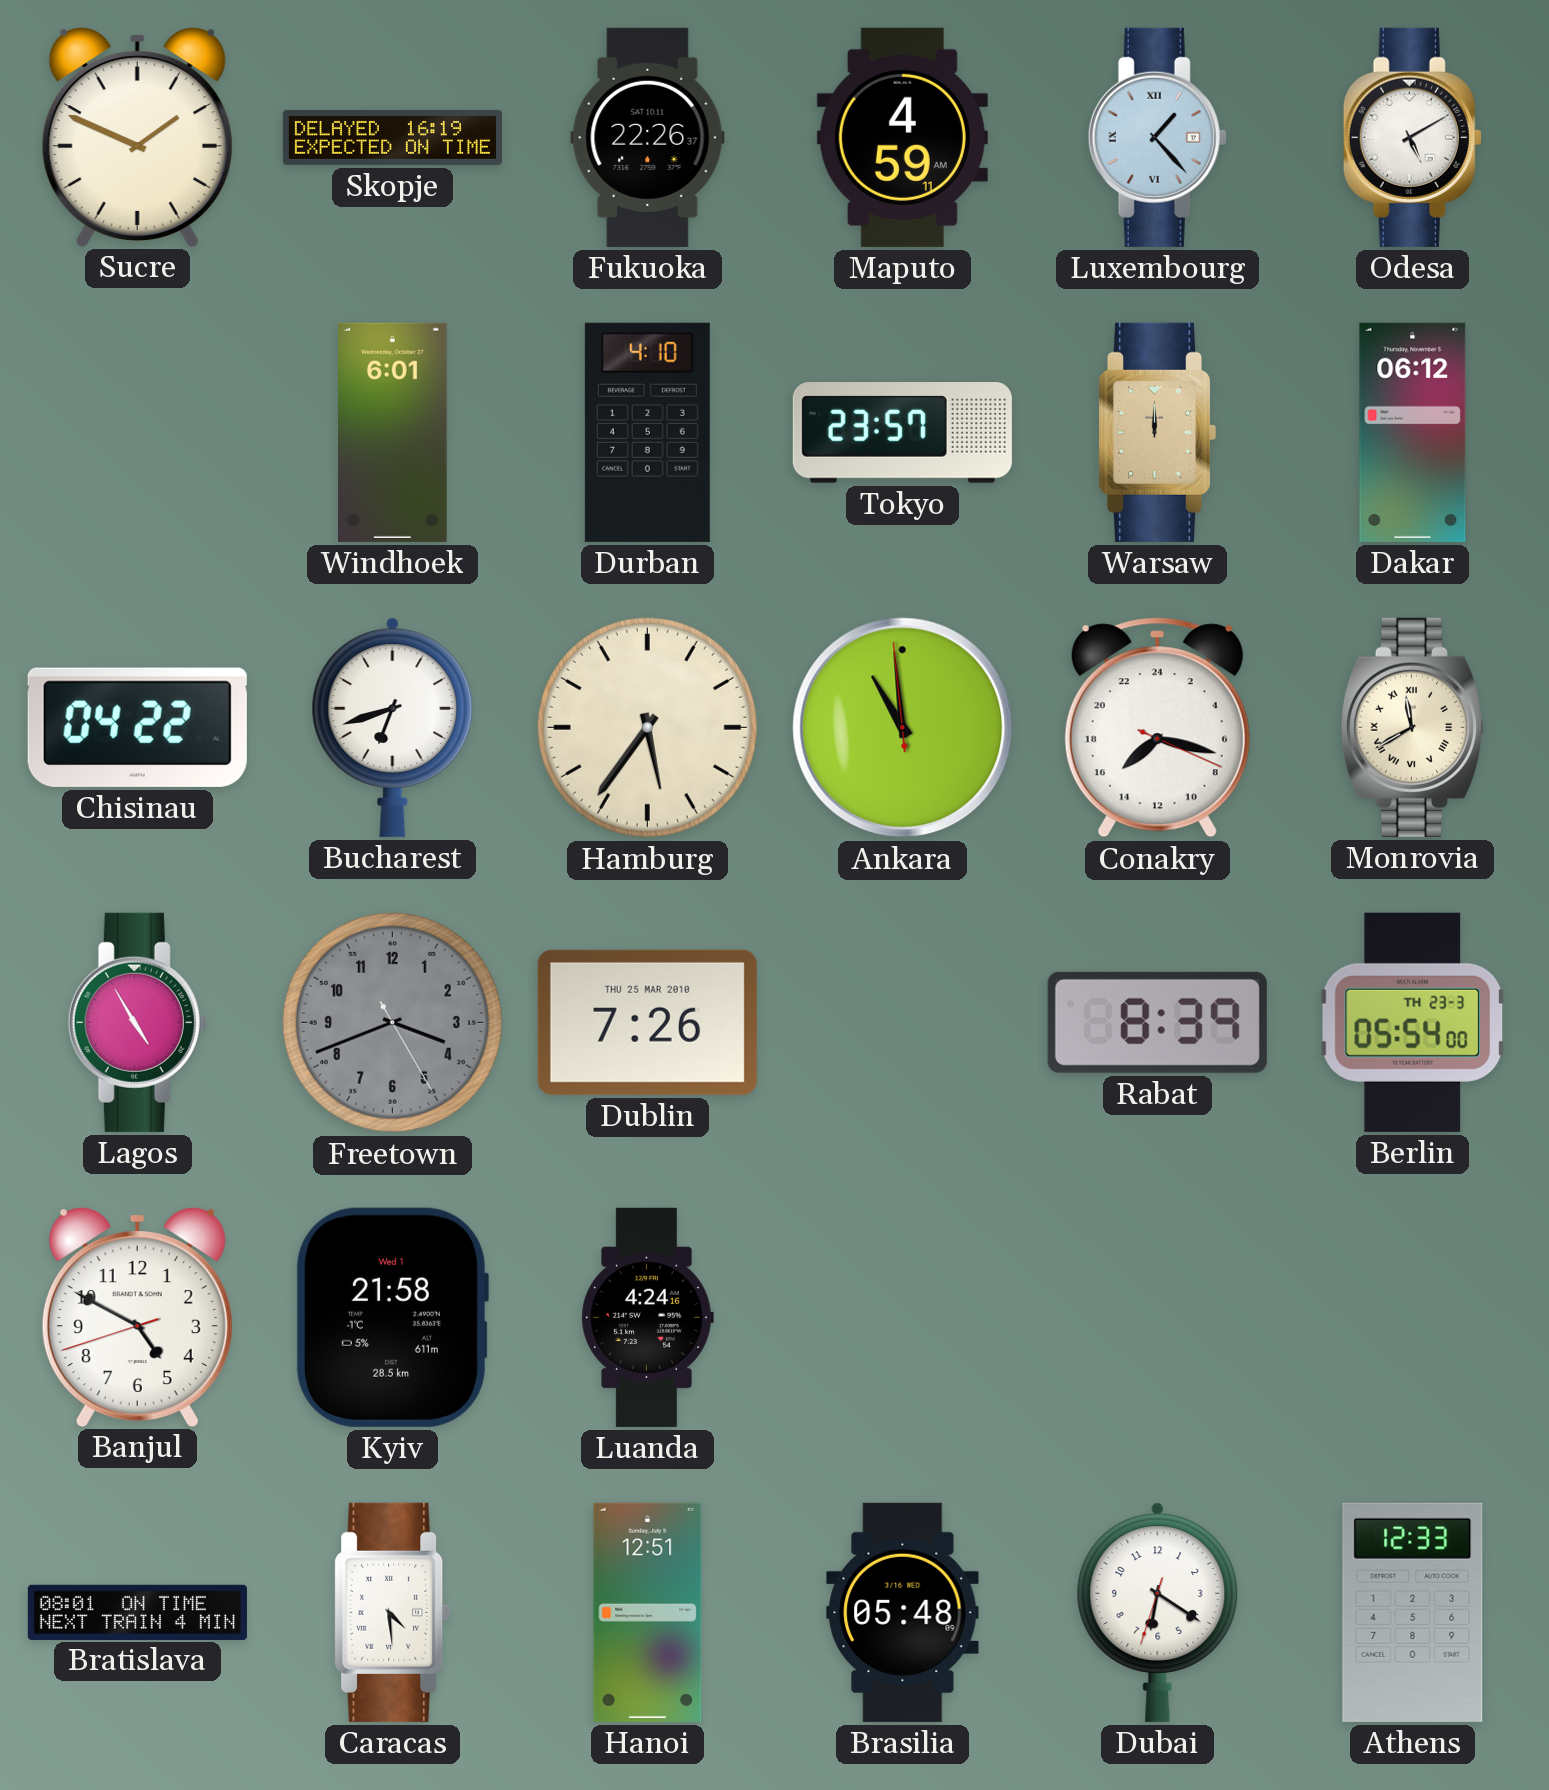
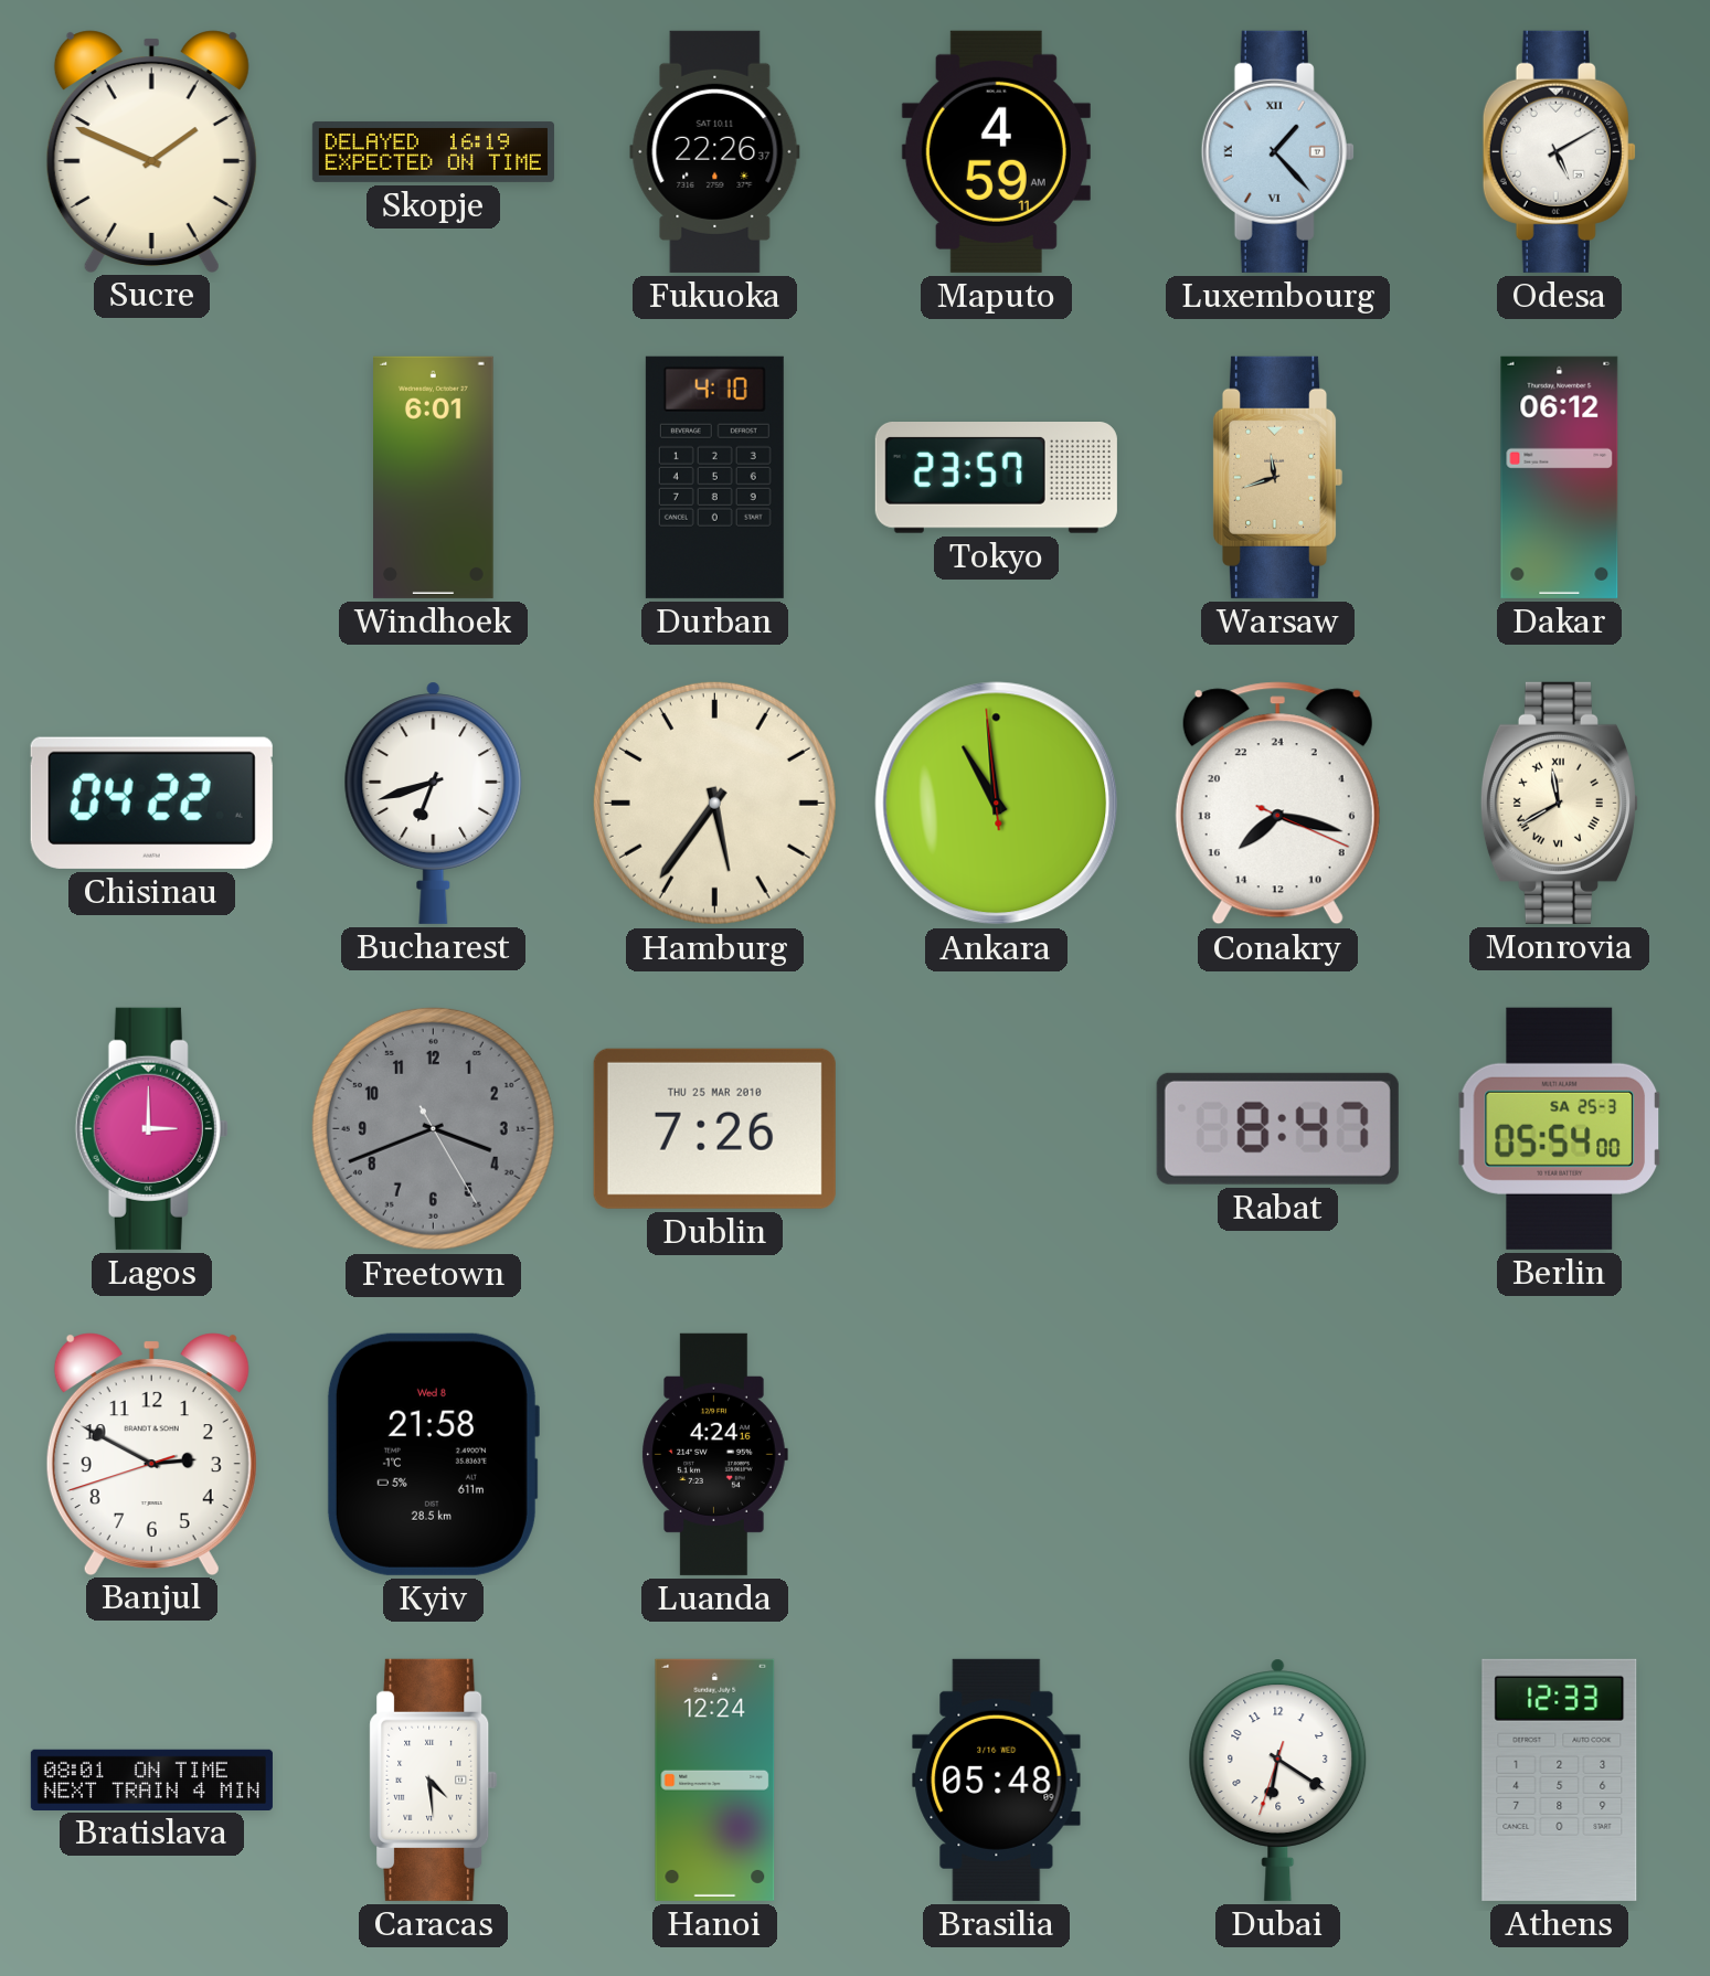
Warsaw: 12:00 -> 11:42
Lagos: 4:55 -> 3:00
Rabat: 8:39 -> 8:47
Berlin date: TH 23-3 -> SA 25-3
Banjul: 4:49 -> 2:49
Kyiv date: Wed 1 -> Wed 8
Hanoi: 12:51 -> 12:24
